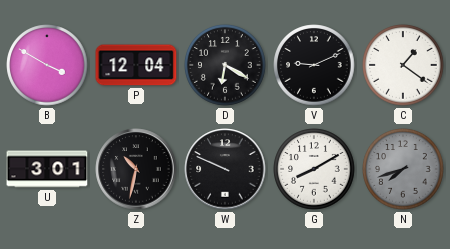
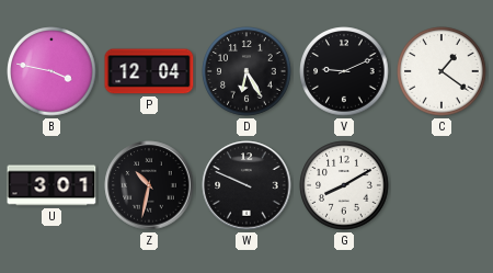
B: 3:50 -> 3:47
D: 6:20 -> 6:25
N: 7:42 -> none
